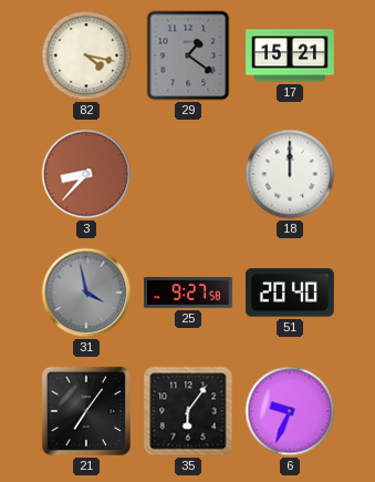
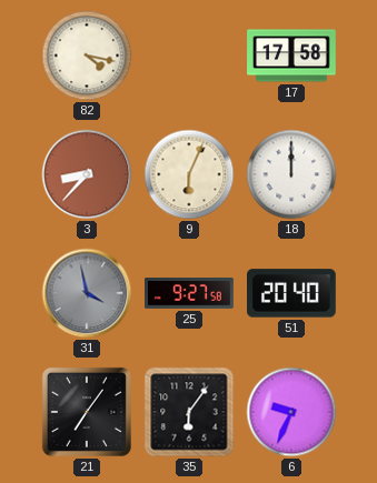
29: 1:21 -> none
17: 15:21 -> 17:58
9: none -> 6:04
